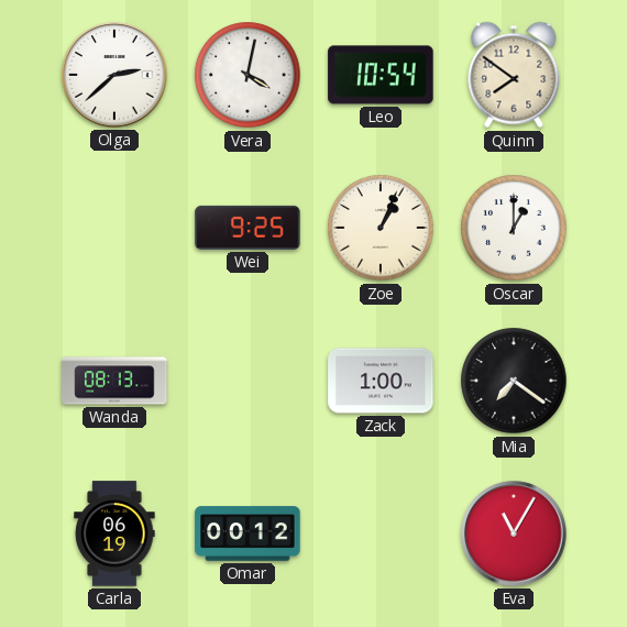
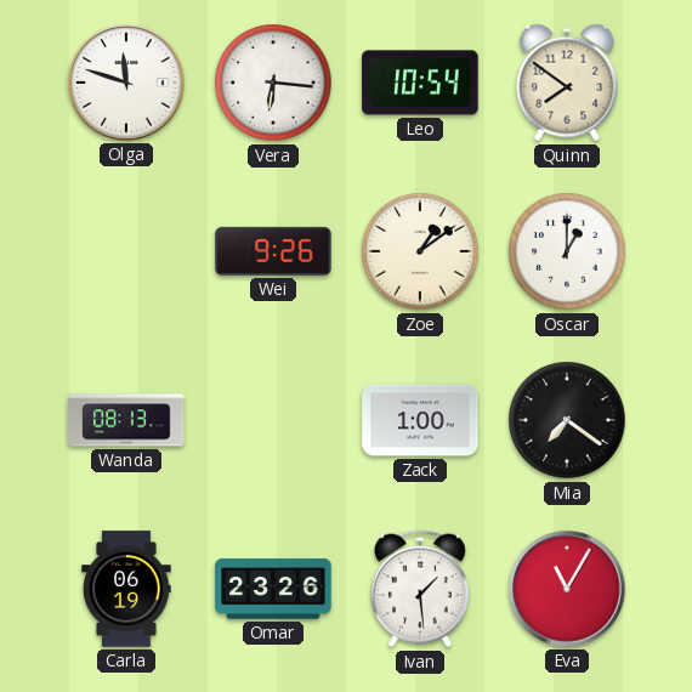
Olga: 2:38 -> 11:48
Vera: 4:02 -> 6:16
Wei: 9:25 -> 9:26
Zoe: 1:04 -> 1:09
Omar: 00:12 -> 23:26
Ivan: none -> 1:29
